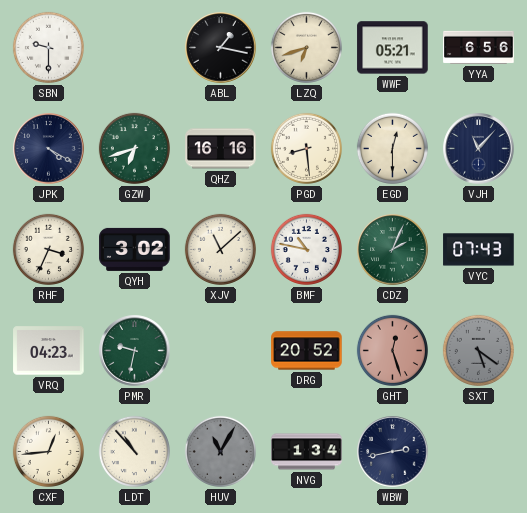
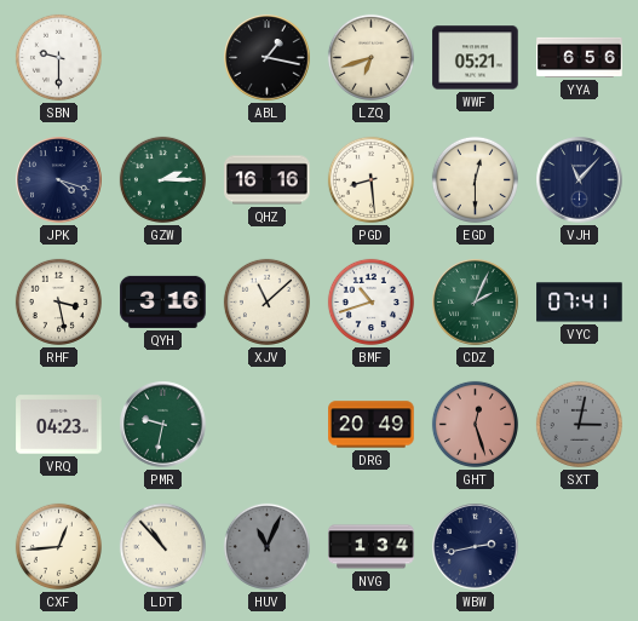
JPK: 4:20 -> 4:18
GZW: 6:42 -> 2:15
RHF: 3:34 -> 3:28
QYH: 3:02 -> 3:16
BMF: 10:47 -> 10:42
VYC: 07:43 -> 07:41
DRG: 20:52 -> 20:49
SXT: 5:21 -> 3:02
HUV: 11:05 -> 11:04
